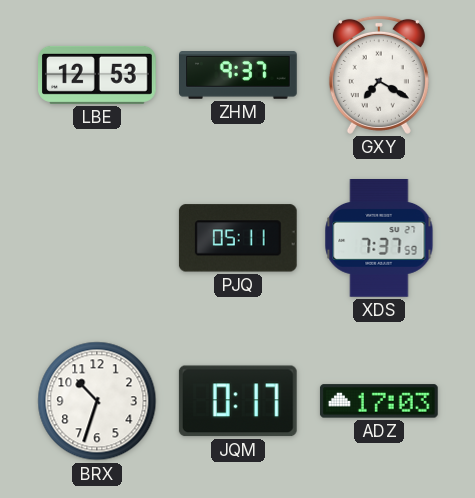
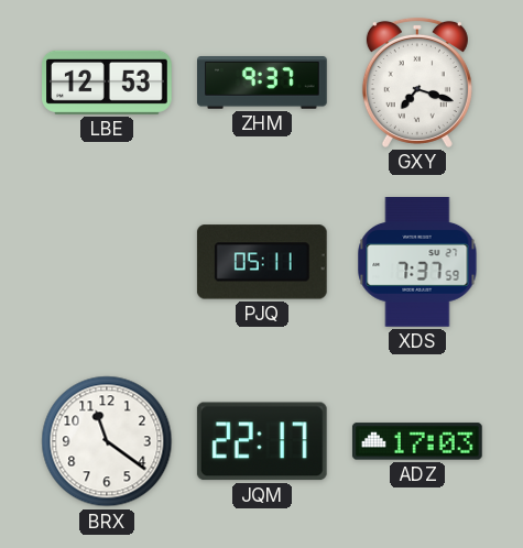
GXY: 7:20 -> 7:18
BRX: 10:33 -> 11:21
JQM: 0:17 -> 22:17
